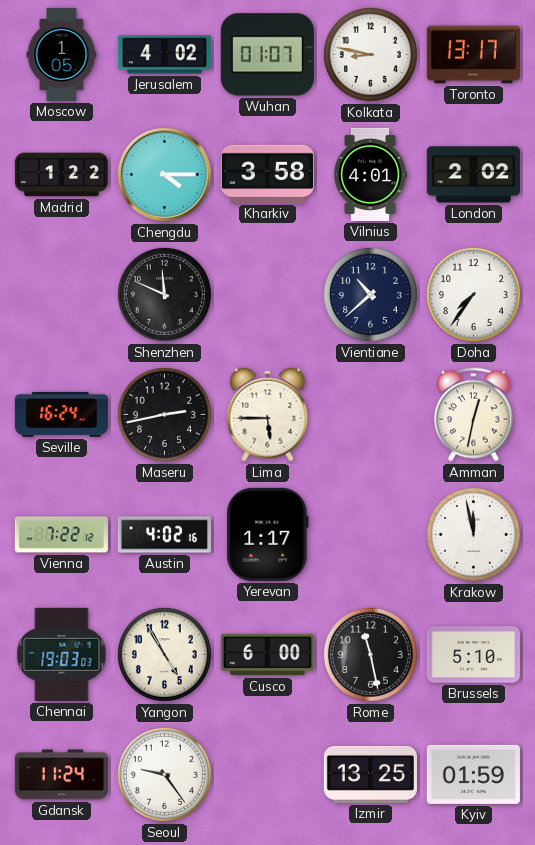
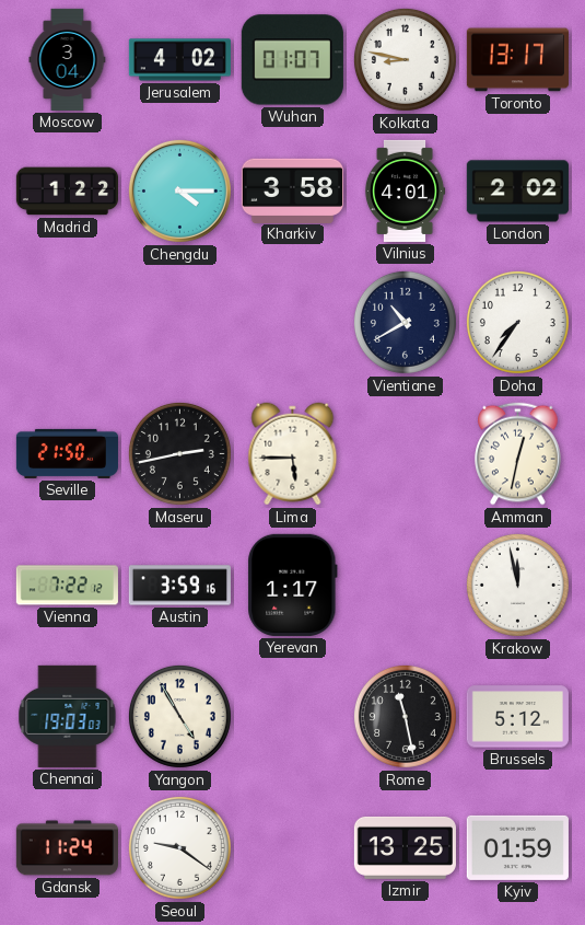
Moscow: 1:05 -> 3:04
Shenzhen: 11:49 -> none
Vientiane: 10:38 -> 10:40
Seville: 16:24 -> 21:50
Austin: 4:02 -> 3:59
Cusco: 6:00 -> none
Brussels: 5:10 -> 5:12
Seoul: 9:24 -> 9:21
